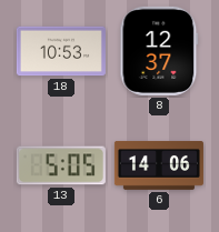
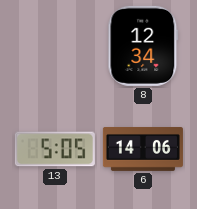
18: 10:53 -> none
8: 12:37 -> 12:34
